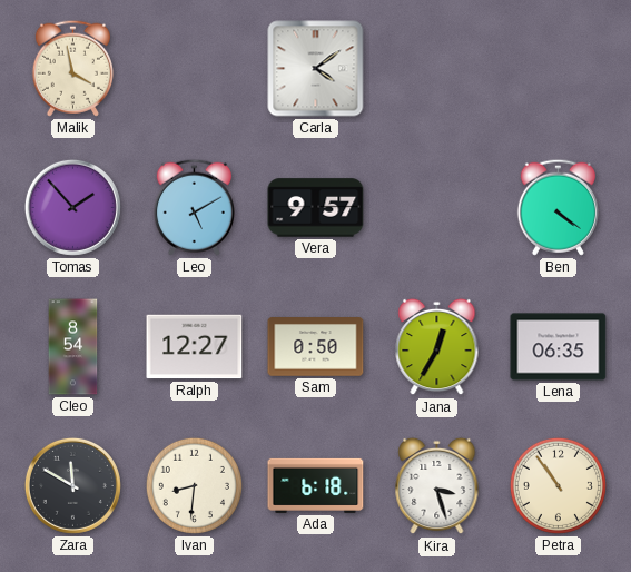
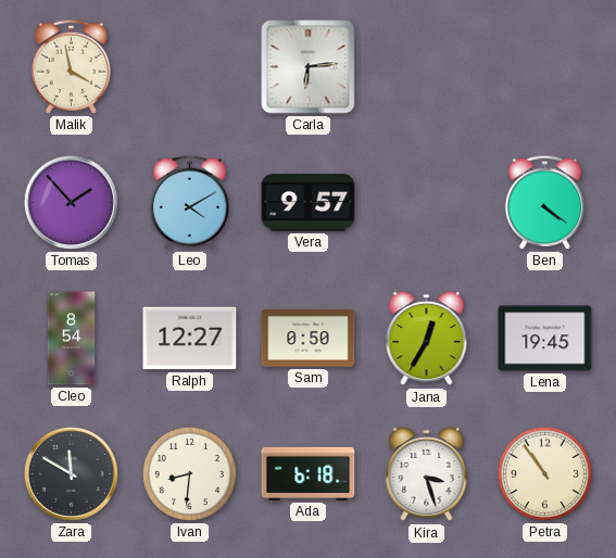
Carla: 4:09 -> 6:14
Leo: 5:10 -> 4:10
Lena: 06:35 -> 19:45
